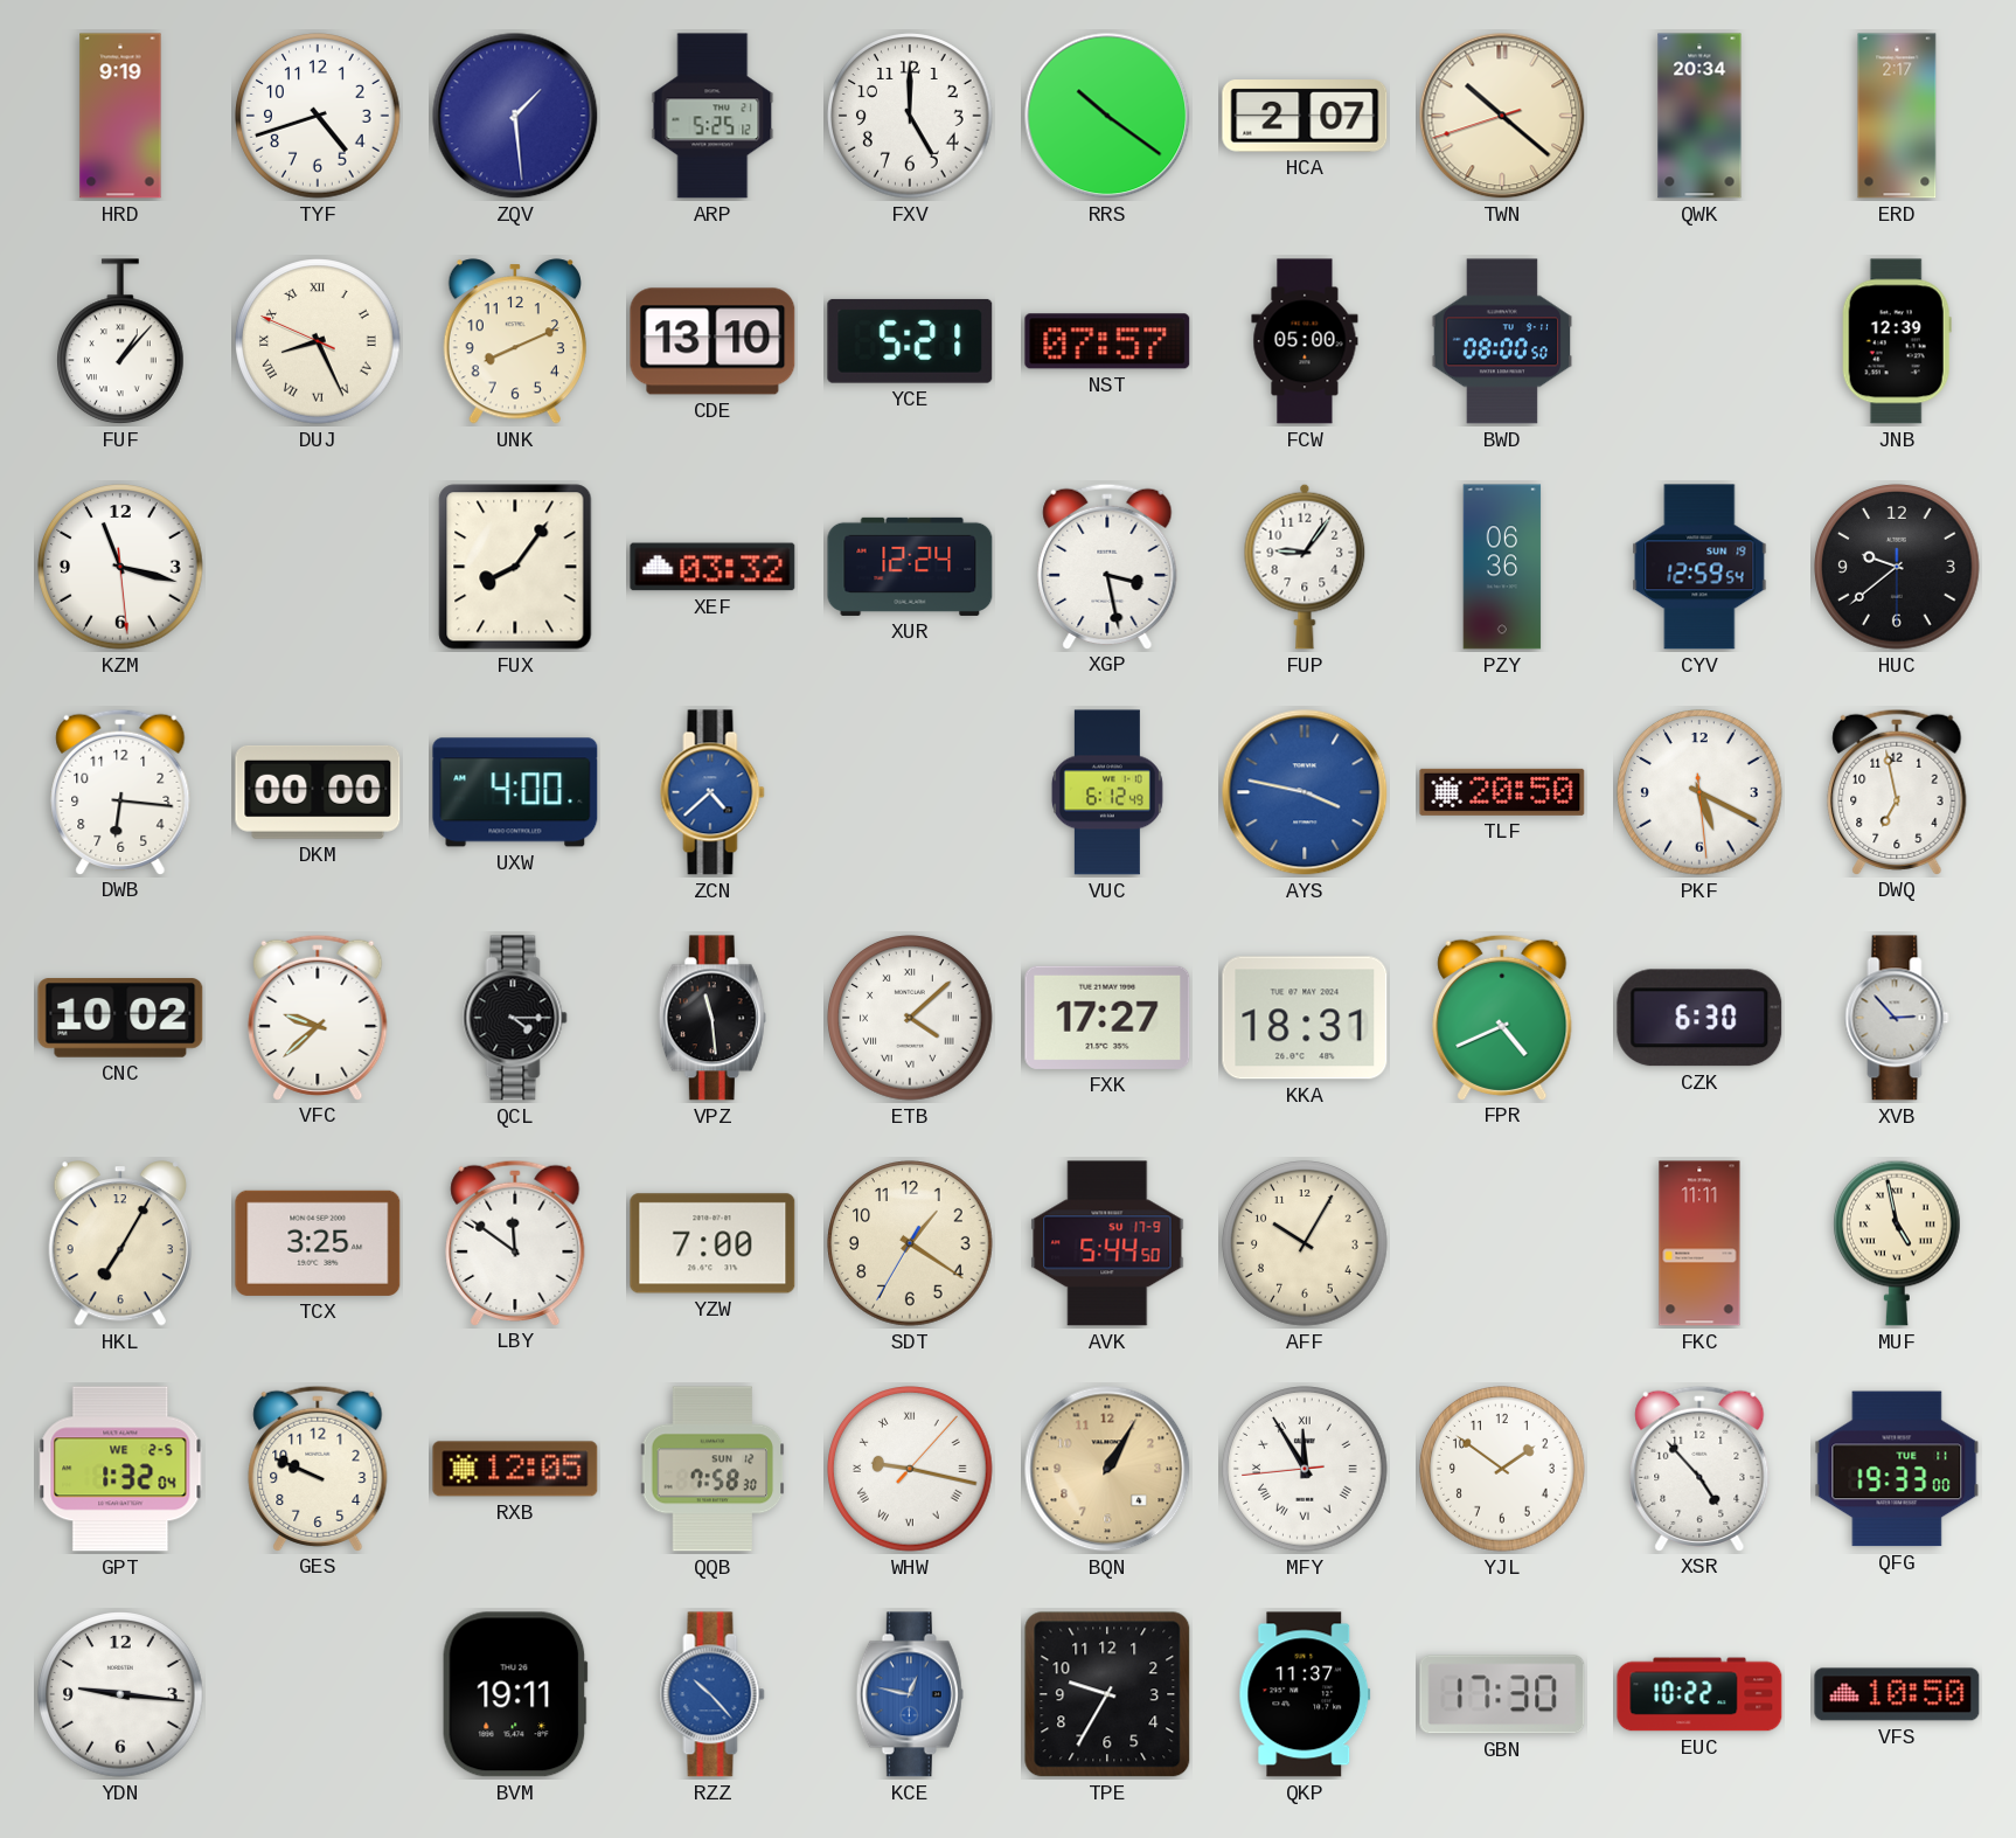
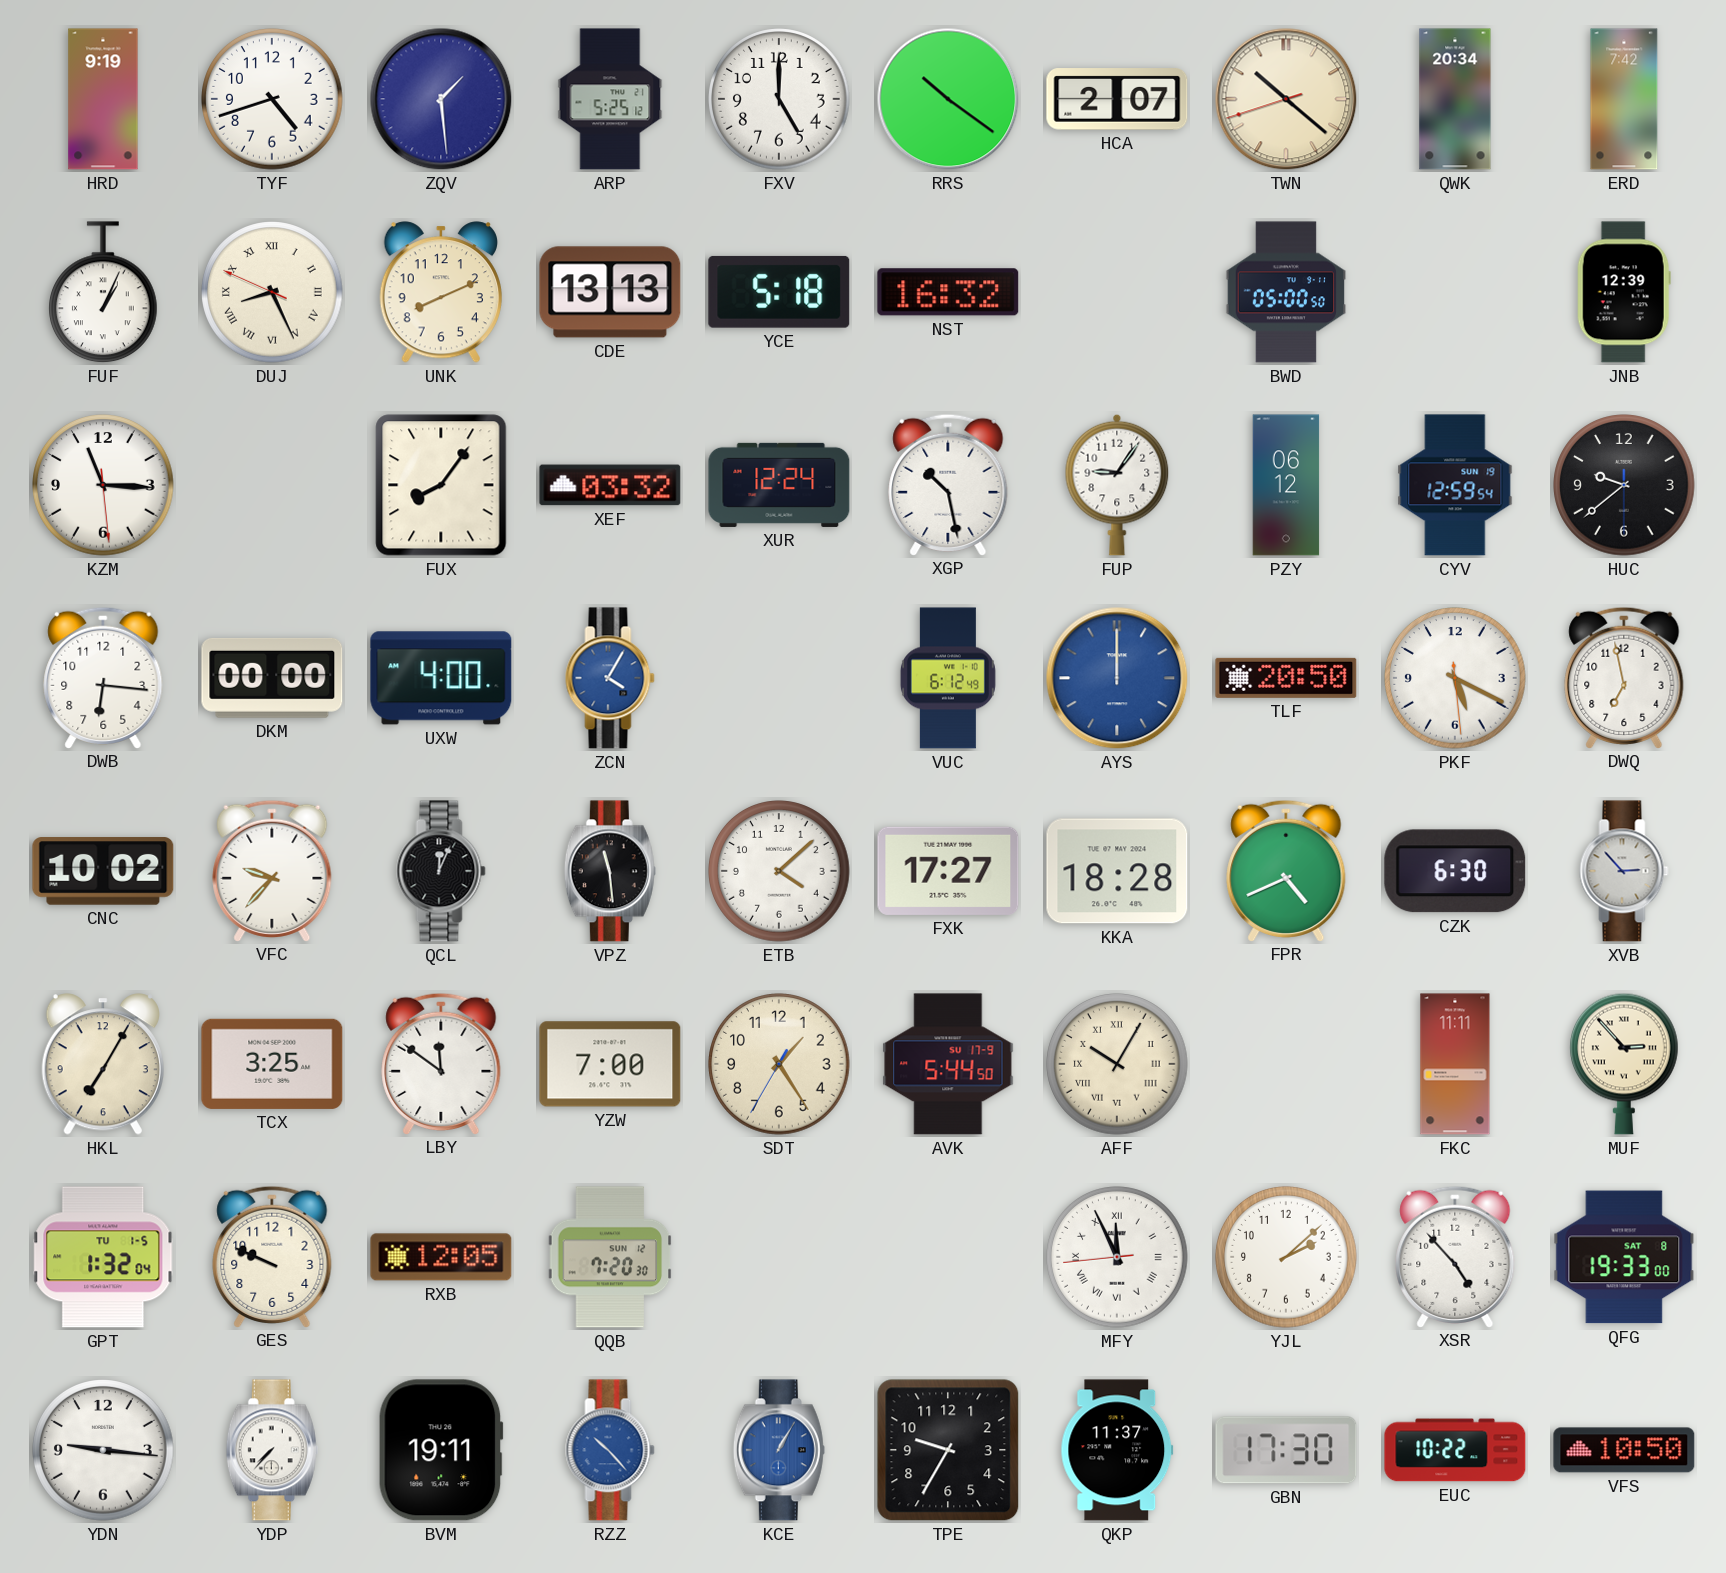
ERD: 2:17 -> 7:42
FUF: 1:07 -> 1:04
CDE: 13:10 -> 13:13
YCE: 5:21 -> 5:18
NST: 07:57 -> 16:32
FCW: 05:00 -> none
BWD: 08:00 -> 05:00
KZM: 11:17 -> 11:15
XGP: 3:28 -> 10:28
PZY: 06:36 -> 06:12
ZCN: 4:38 -> 4:05
AYS: 3:47 -> 12:00
VFC: 9:38 -> 9:37
QCL: 4:15 -> 12:04
ETB numerals: Roman -> Arabic
KKA: 18:31 -> 18:28
SDT: 1:20 -> 1:24
AFF numerals: Arabic -> Roman
MUF: 4:58 -> 2:53
GPT date: WE 2-5 -> TU 1-5
QQB: 7:58 -> 7:20
WHW: 9:17 -> none
BQN: 1:05 -> none
MFY: 11:54 -> 11:55
YJL: 1:51 -> 2:08
QFG date: TUE 11 -> SAT 8
YDP: none -> 7:37
KCE: 12:47 -> 1:05
